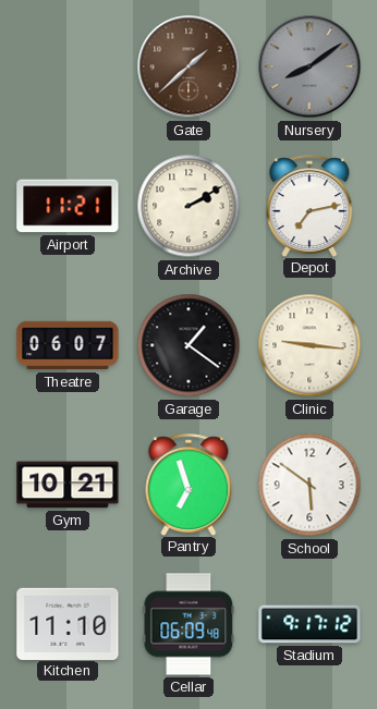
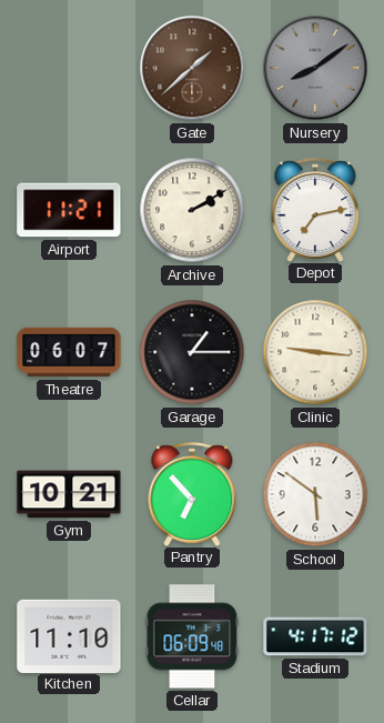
Garage: 1:21 -> 1:15
Pantry: 6:57 -> 6:53
Stadium: 9:17 -> 4:17
